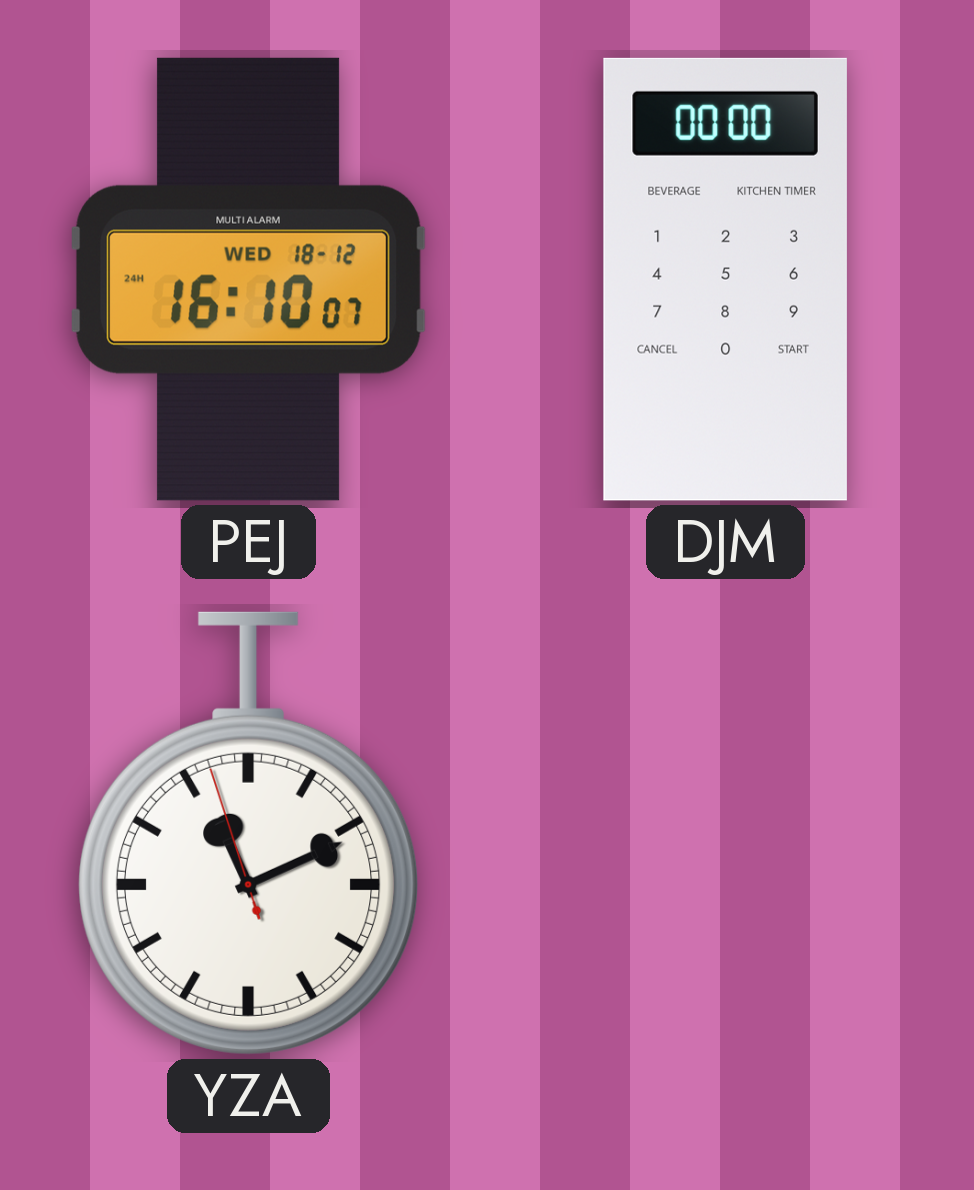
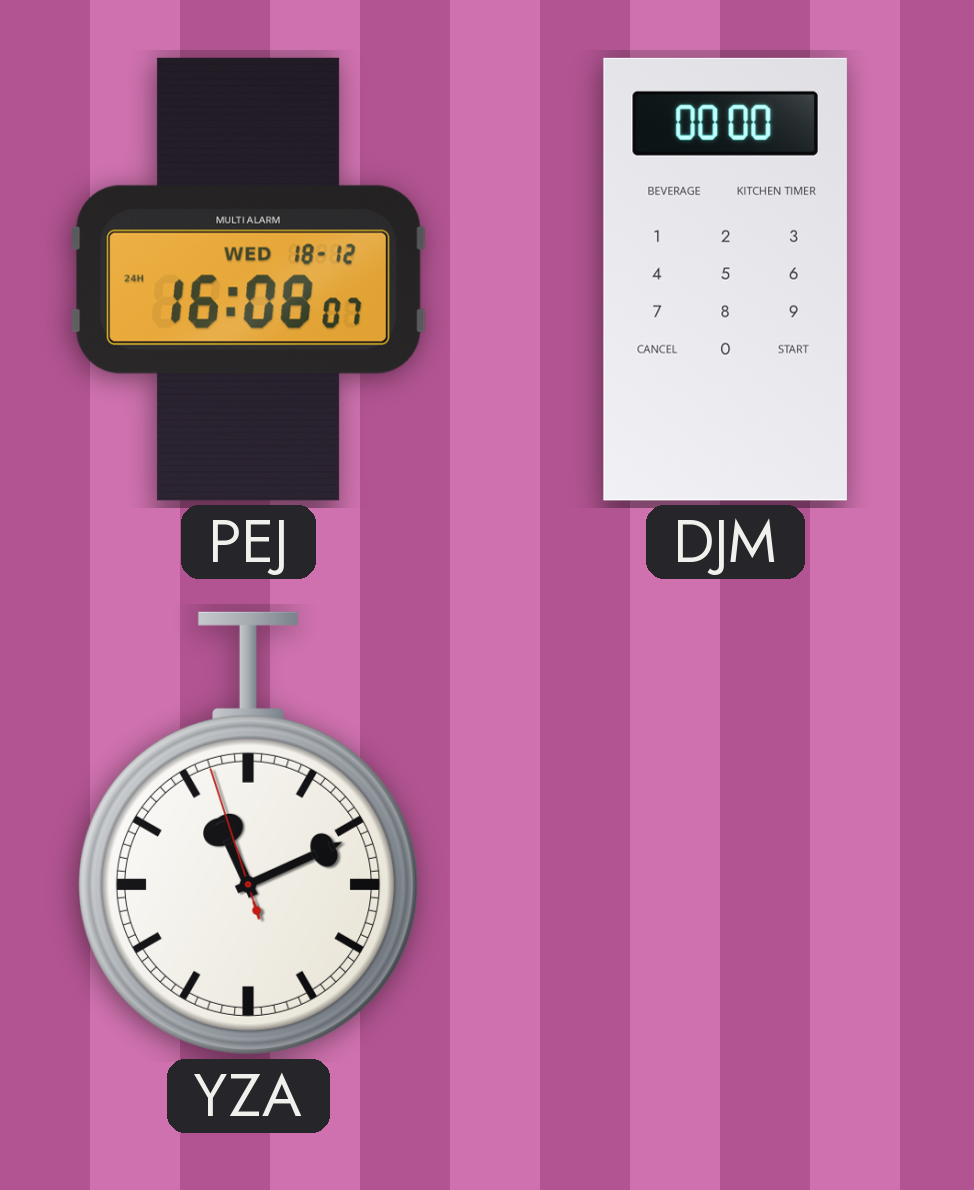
PEJ: 16:10 -> 16:08
